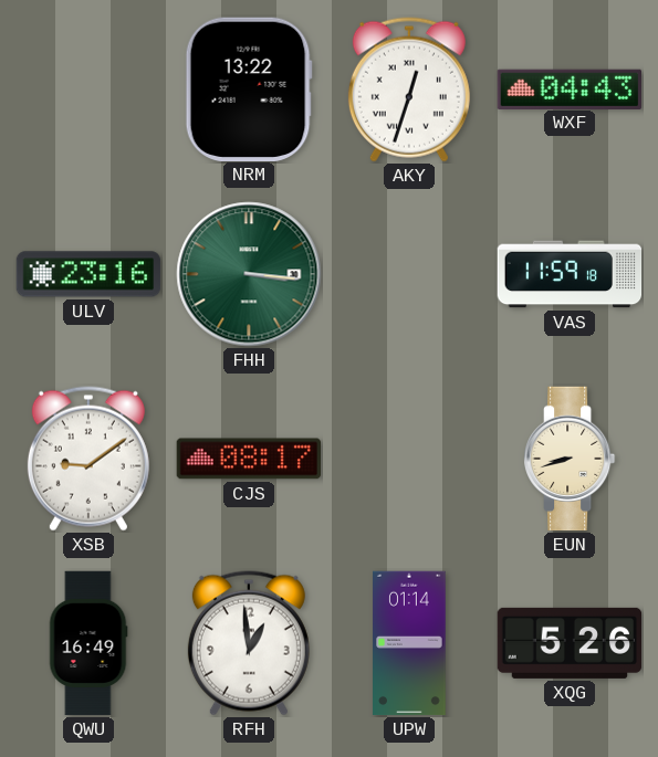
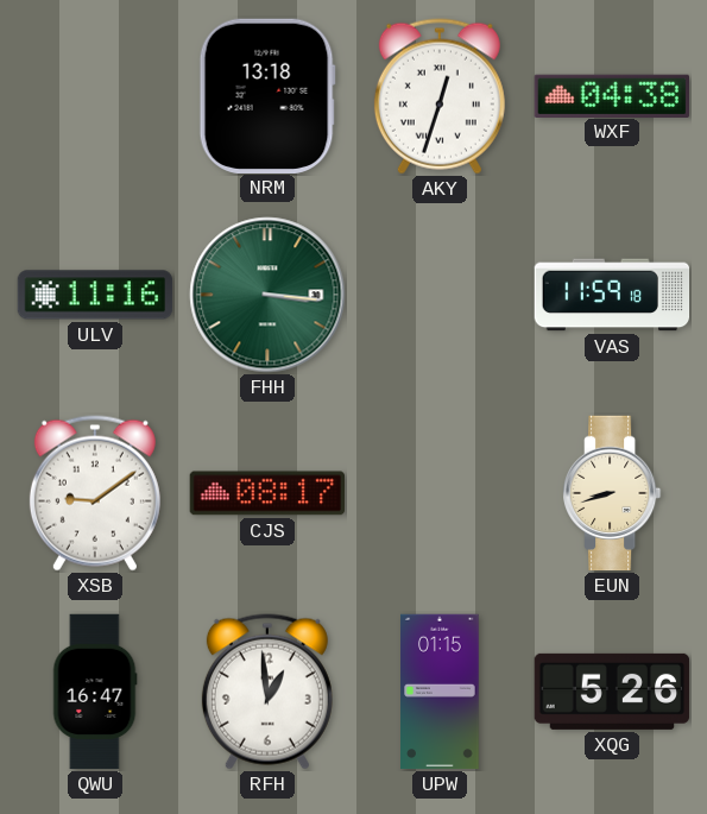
NRM: 13:22 -> 13:18
WXF: 04:43 -> 04:38
ULV: 23:16 -> 11:16
QWU: 16:49 -> 16:47
UPW: 01:14 -> 01:15
